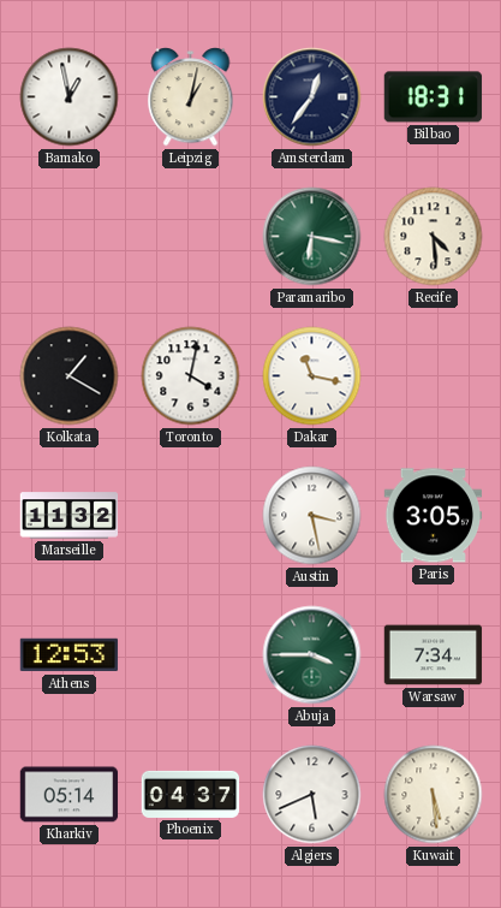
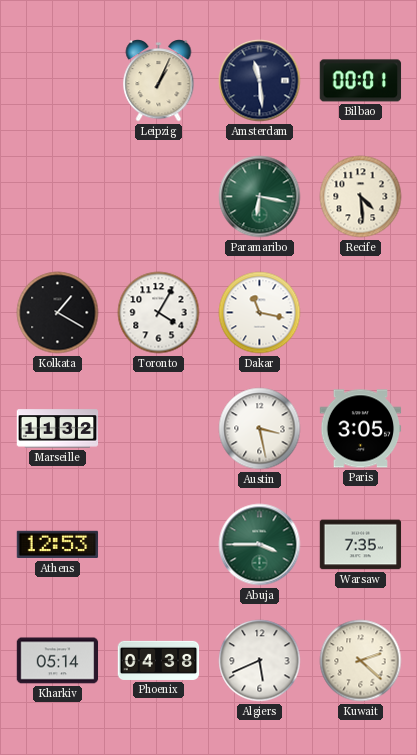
Bamako: 12:58 -> none
Leipzig: 1:02 -> 1:04
Amsterdam: 12:36 -> 11:29
Bilbao: 18:31 -> 00:01
Toronto: 4:02 -> 4:05
Warsaw: 7:34 -> 7:35
Phoenix: 04:37 -> 04:38
Kuwait: 5:29 -> 2:22
